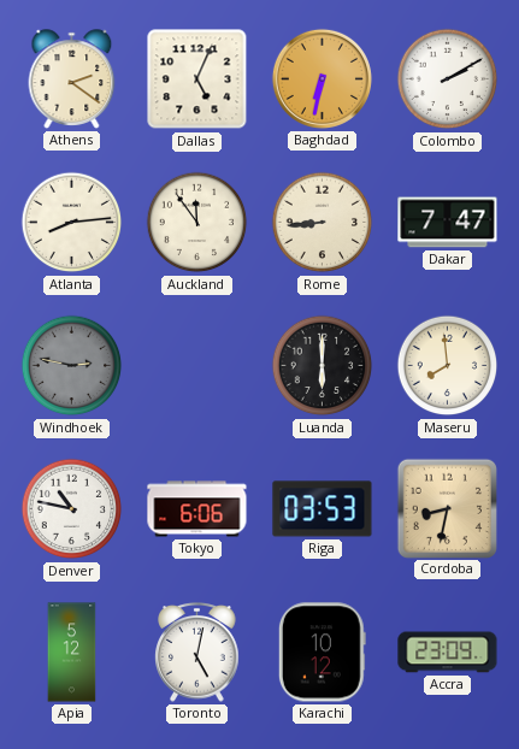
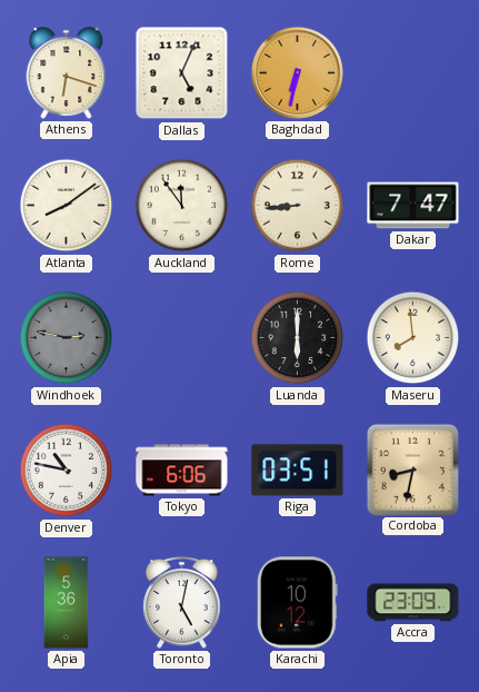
Athens: 2:21 -> 6:18
Colombo: 2:10 -> none
Atlanta: 8:14 -> 8:09
Riga: 03:53 -> 03:51
Apia: 5:12 -> 5:36
